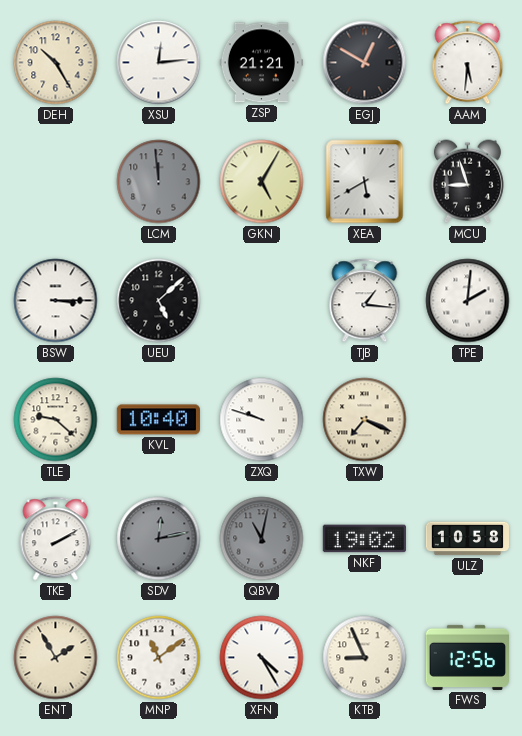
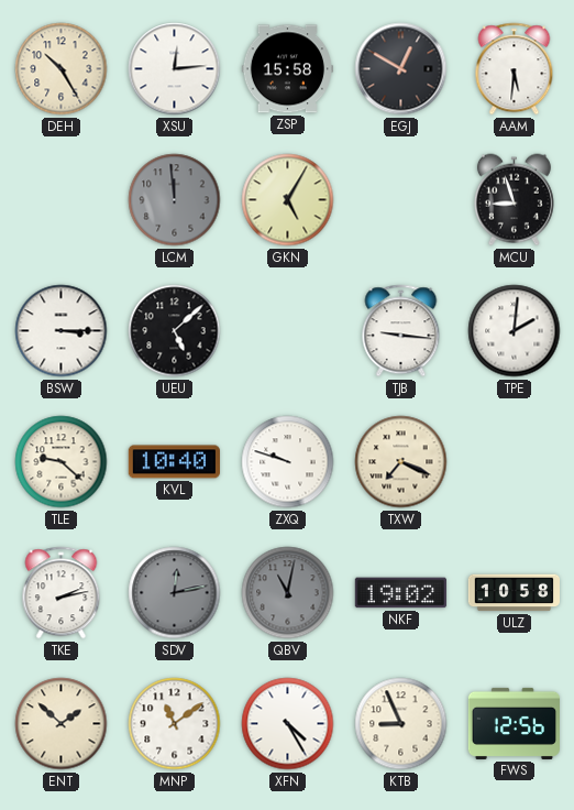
ZSP: 21:21 -> 15:58
XEA: 5:40 -> none
TJB: 1:16 -> 9:16
TKE: 2:10 -> 2:13
ENT: 1:55 -> 1:52
